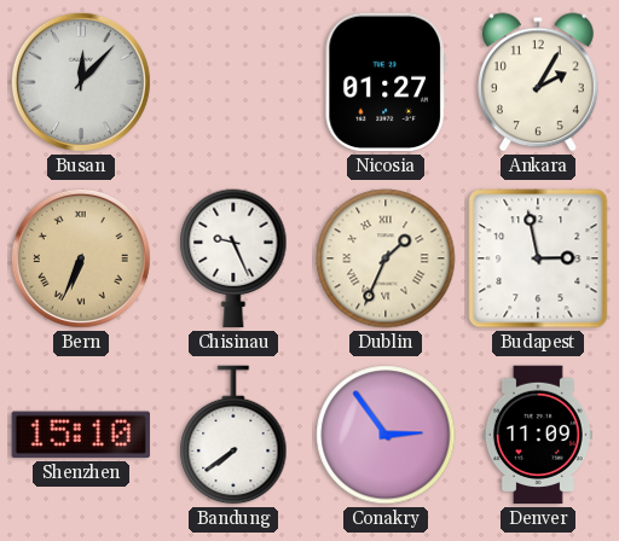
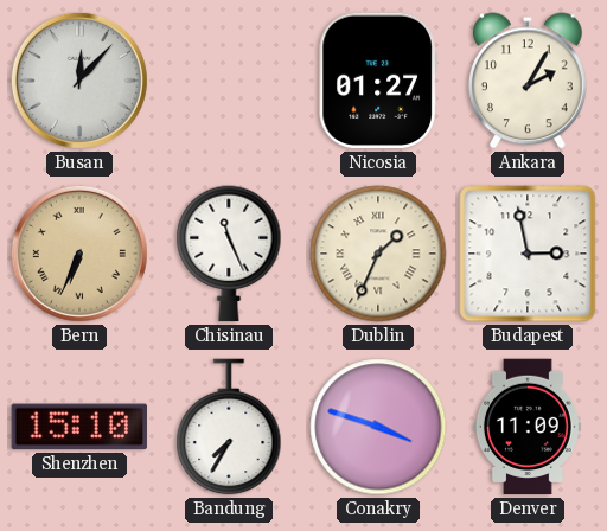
Chisinau: 9:26 -> 11:26
Bandung: 7:39 -> 7:35
Conakry: 2:54 -> 3:48
